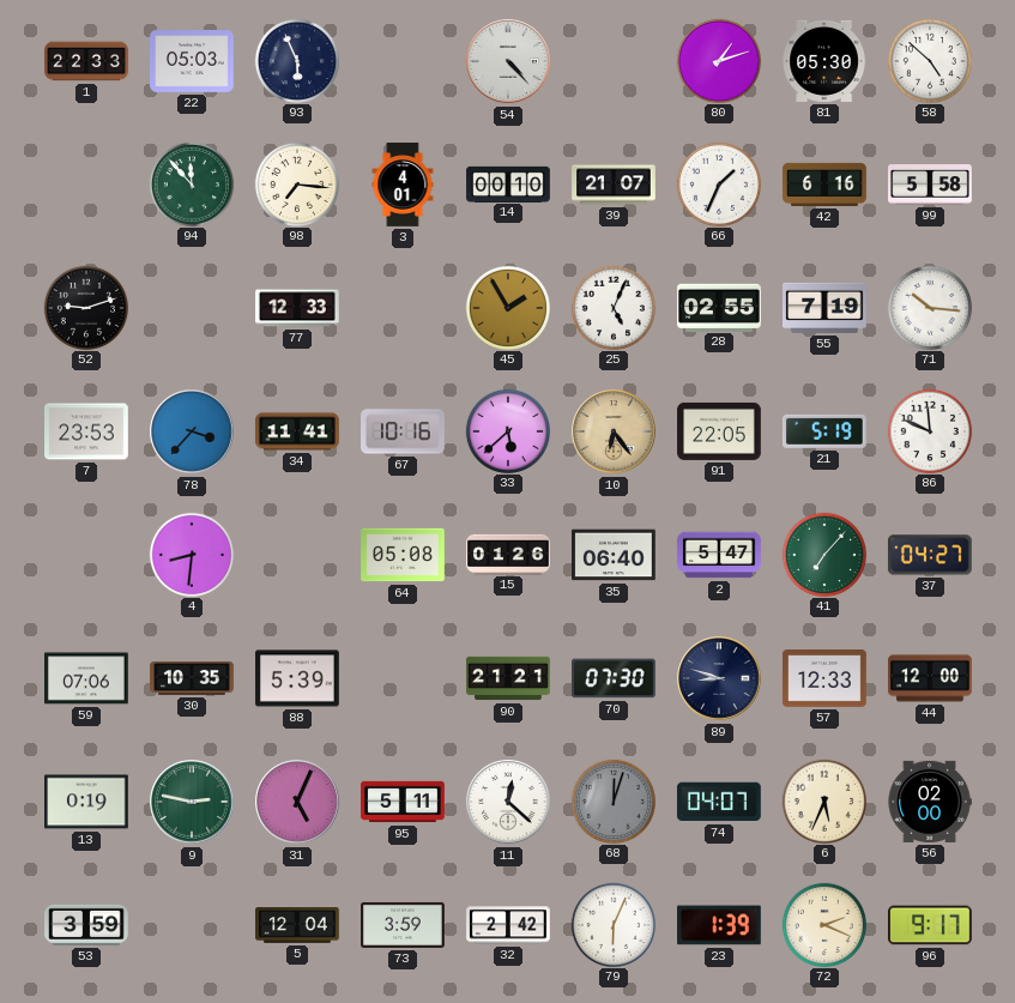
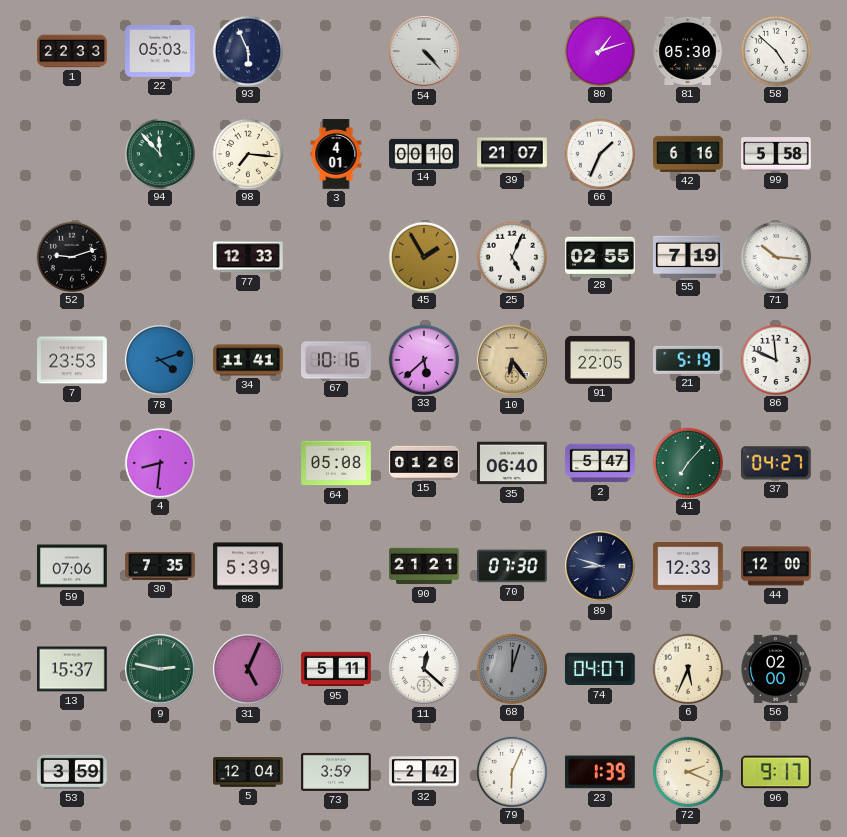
78: 3:37 -> 4:12
30: 10:35 -> 7:35
13: 0:19 -> 15:37
